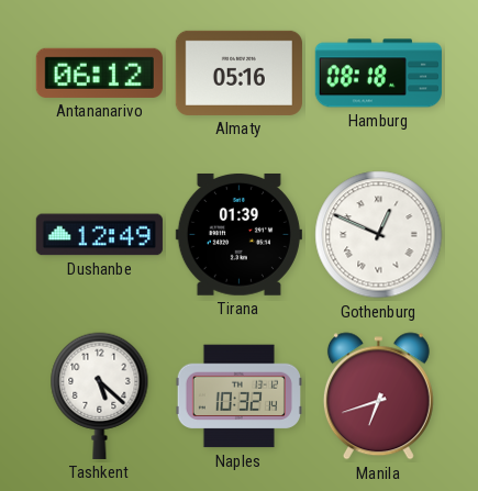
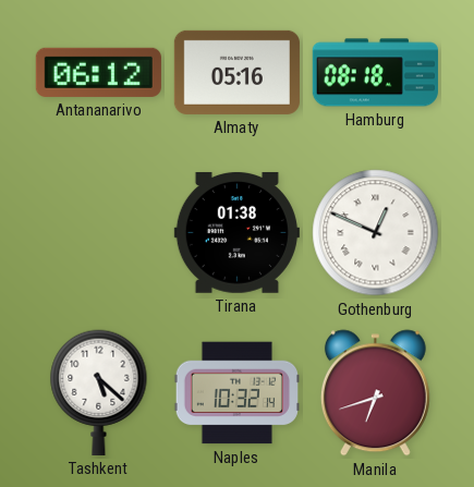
Dushanbe: 12:49 -> none
Tirana: 01:39 -> 01:38
